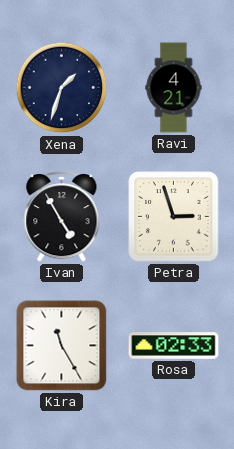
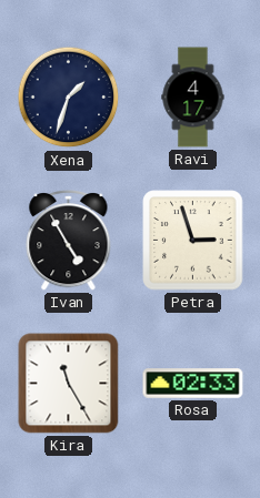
Ravi: 4:21 -> 4:17
